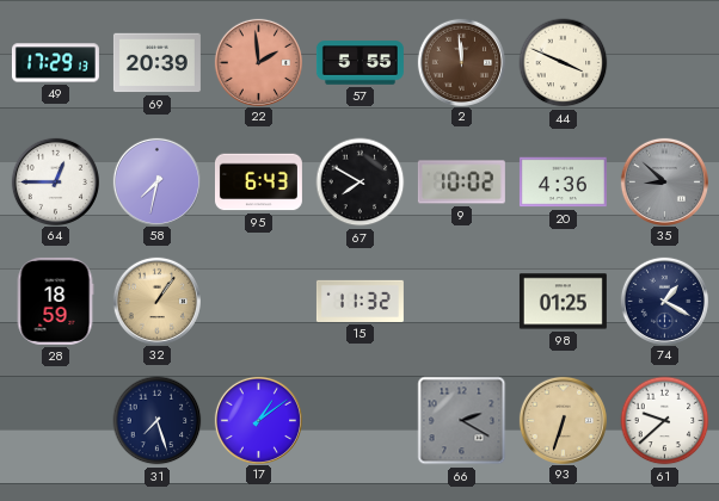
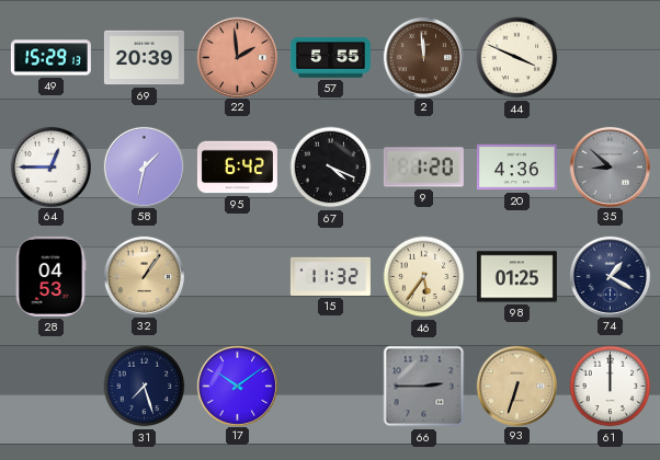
49: 17:29 -> 15:29
58: 7:32 -> 1:32
95: 6:43 -> 6:42
67: 7:50 -> 4:19
9: 10:02 -> 1:20
28: 18:59 -> 04:53
46: none -> 5:36
17: 1:09 -> 10:09
66: 2:20 -> 2:45
61: 9:38 -> 12:00
